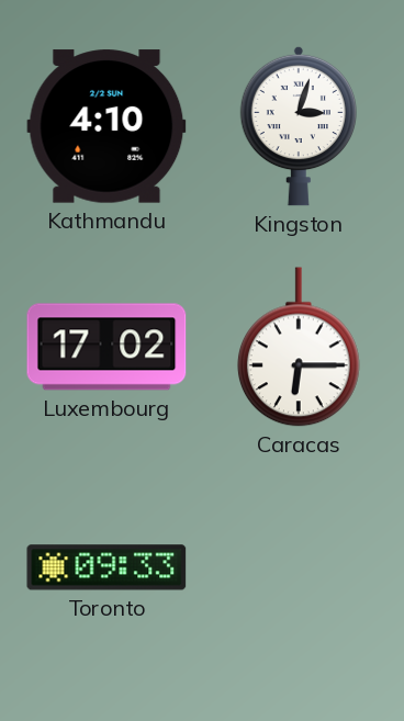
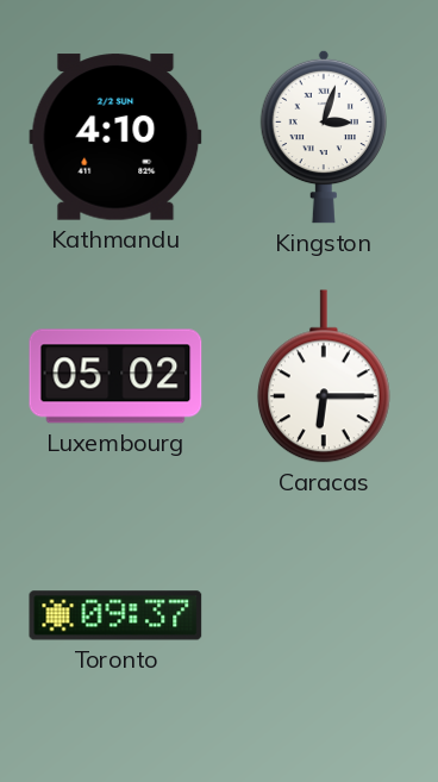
Luxembourg: 17:02 -> 05:02
Toronto: 09:33 -> 09:37
